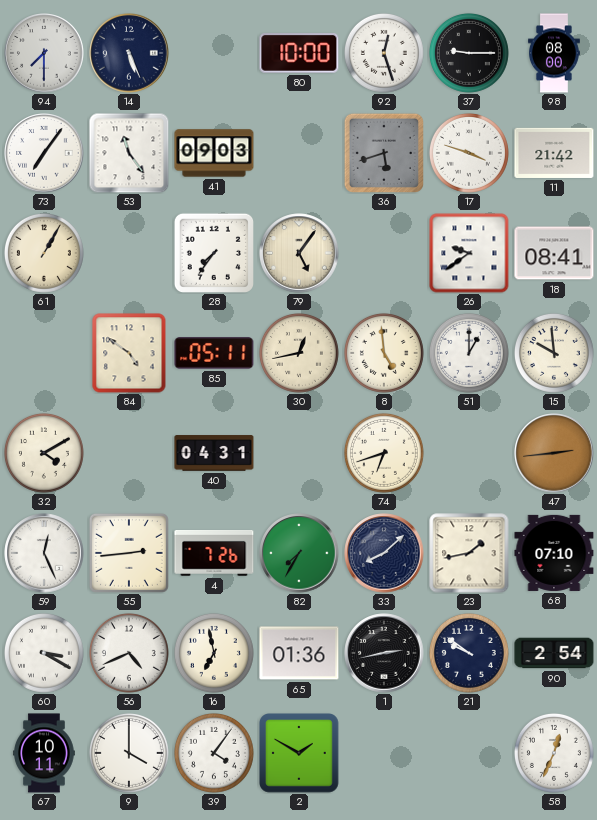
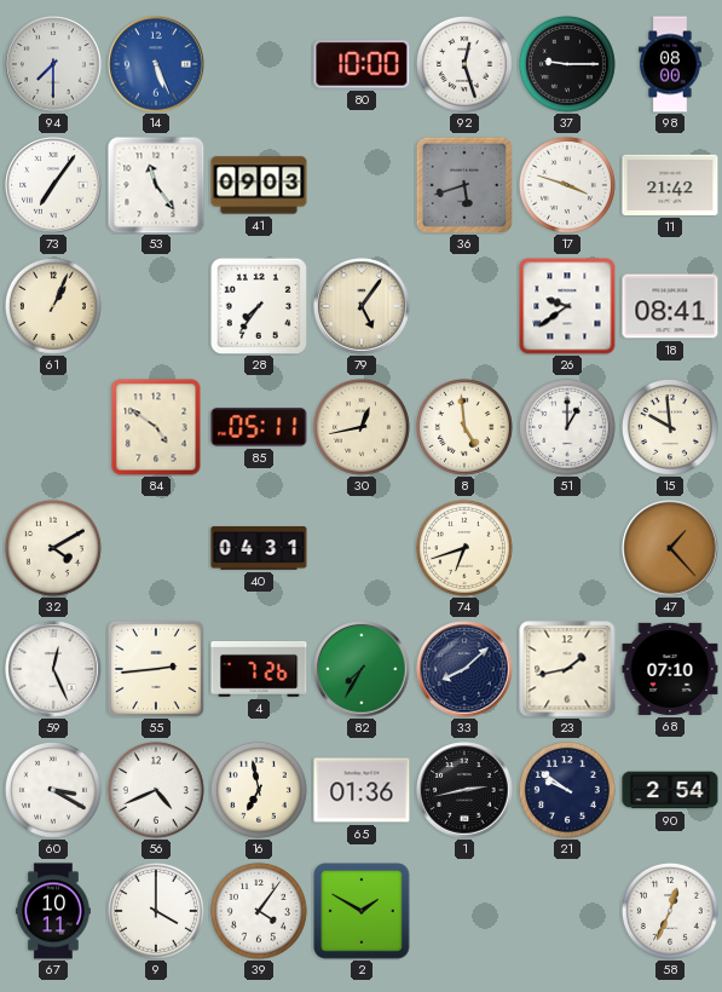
14 dial: navy -> blue
61: 1:05 -> 1:04
47: 2:44 -> 1:23
